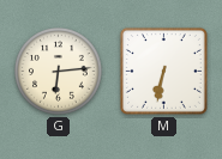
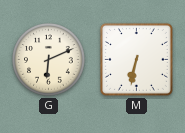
G: 6:14 -> 6:11
